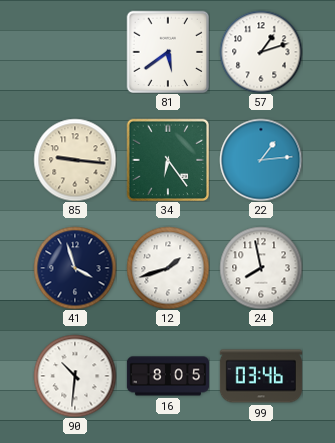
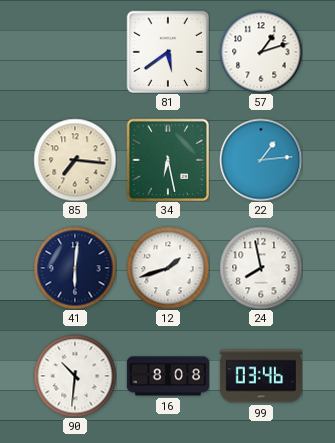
85: 9:16 -> 7:16
34: 6:24 -> 6:28
41: 3:57 -> 6:01
16: 8:05 -> 8:08
